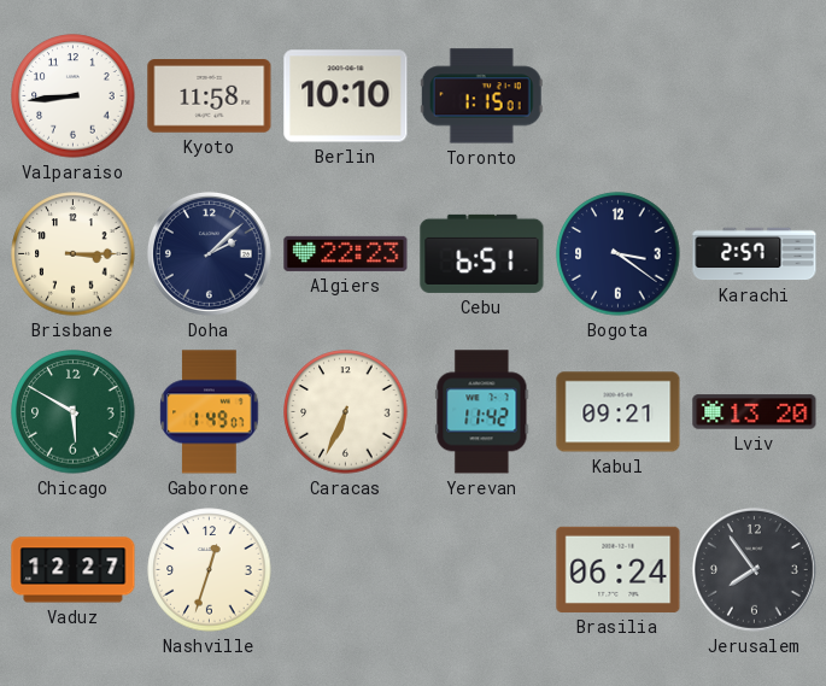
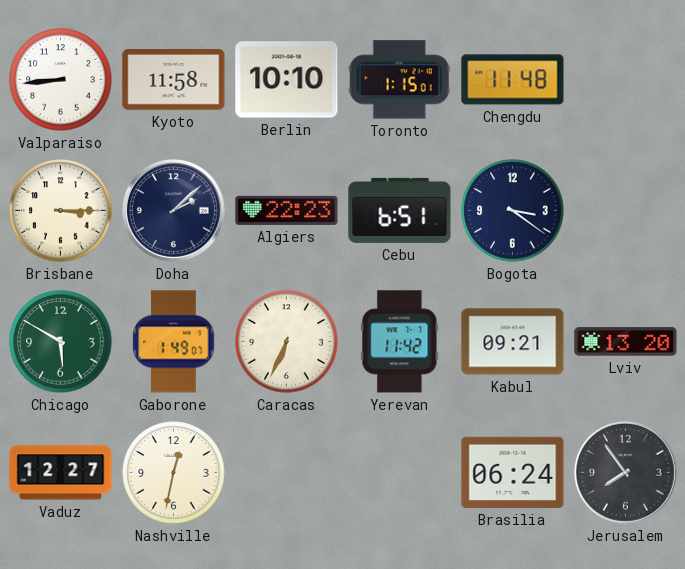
Chengdu: none -> 11:48
Karachi: 2:57 -> none
Nashville: 12:33 -> 12:32
